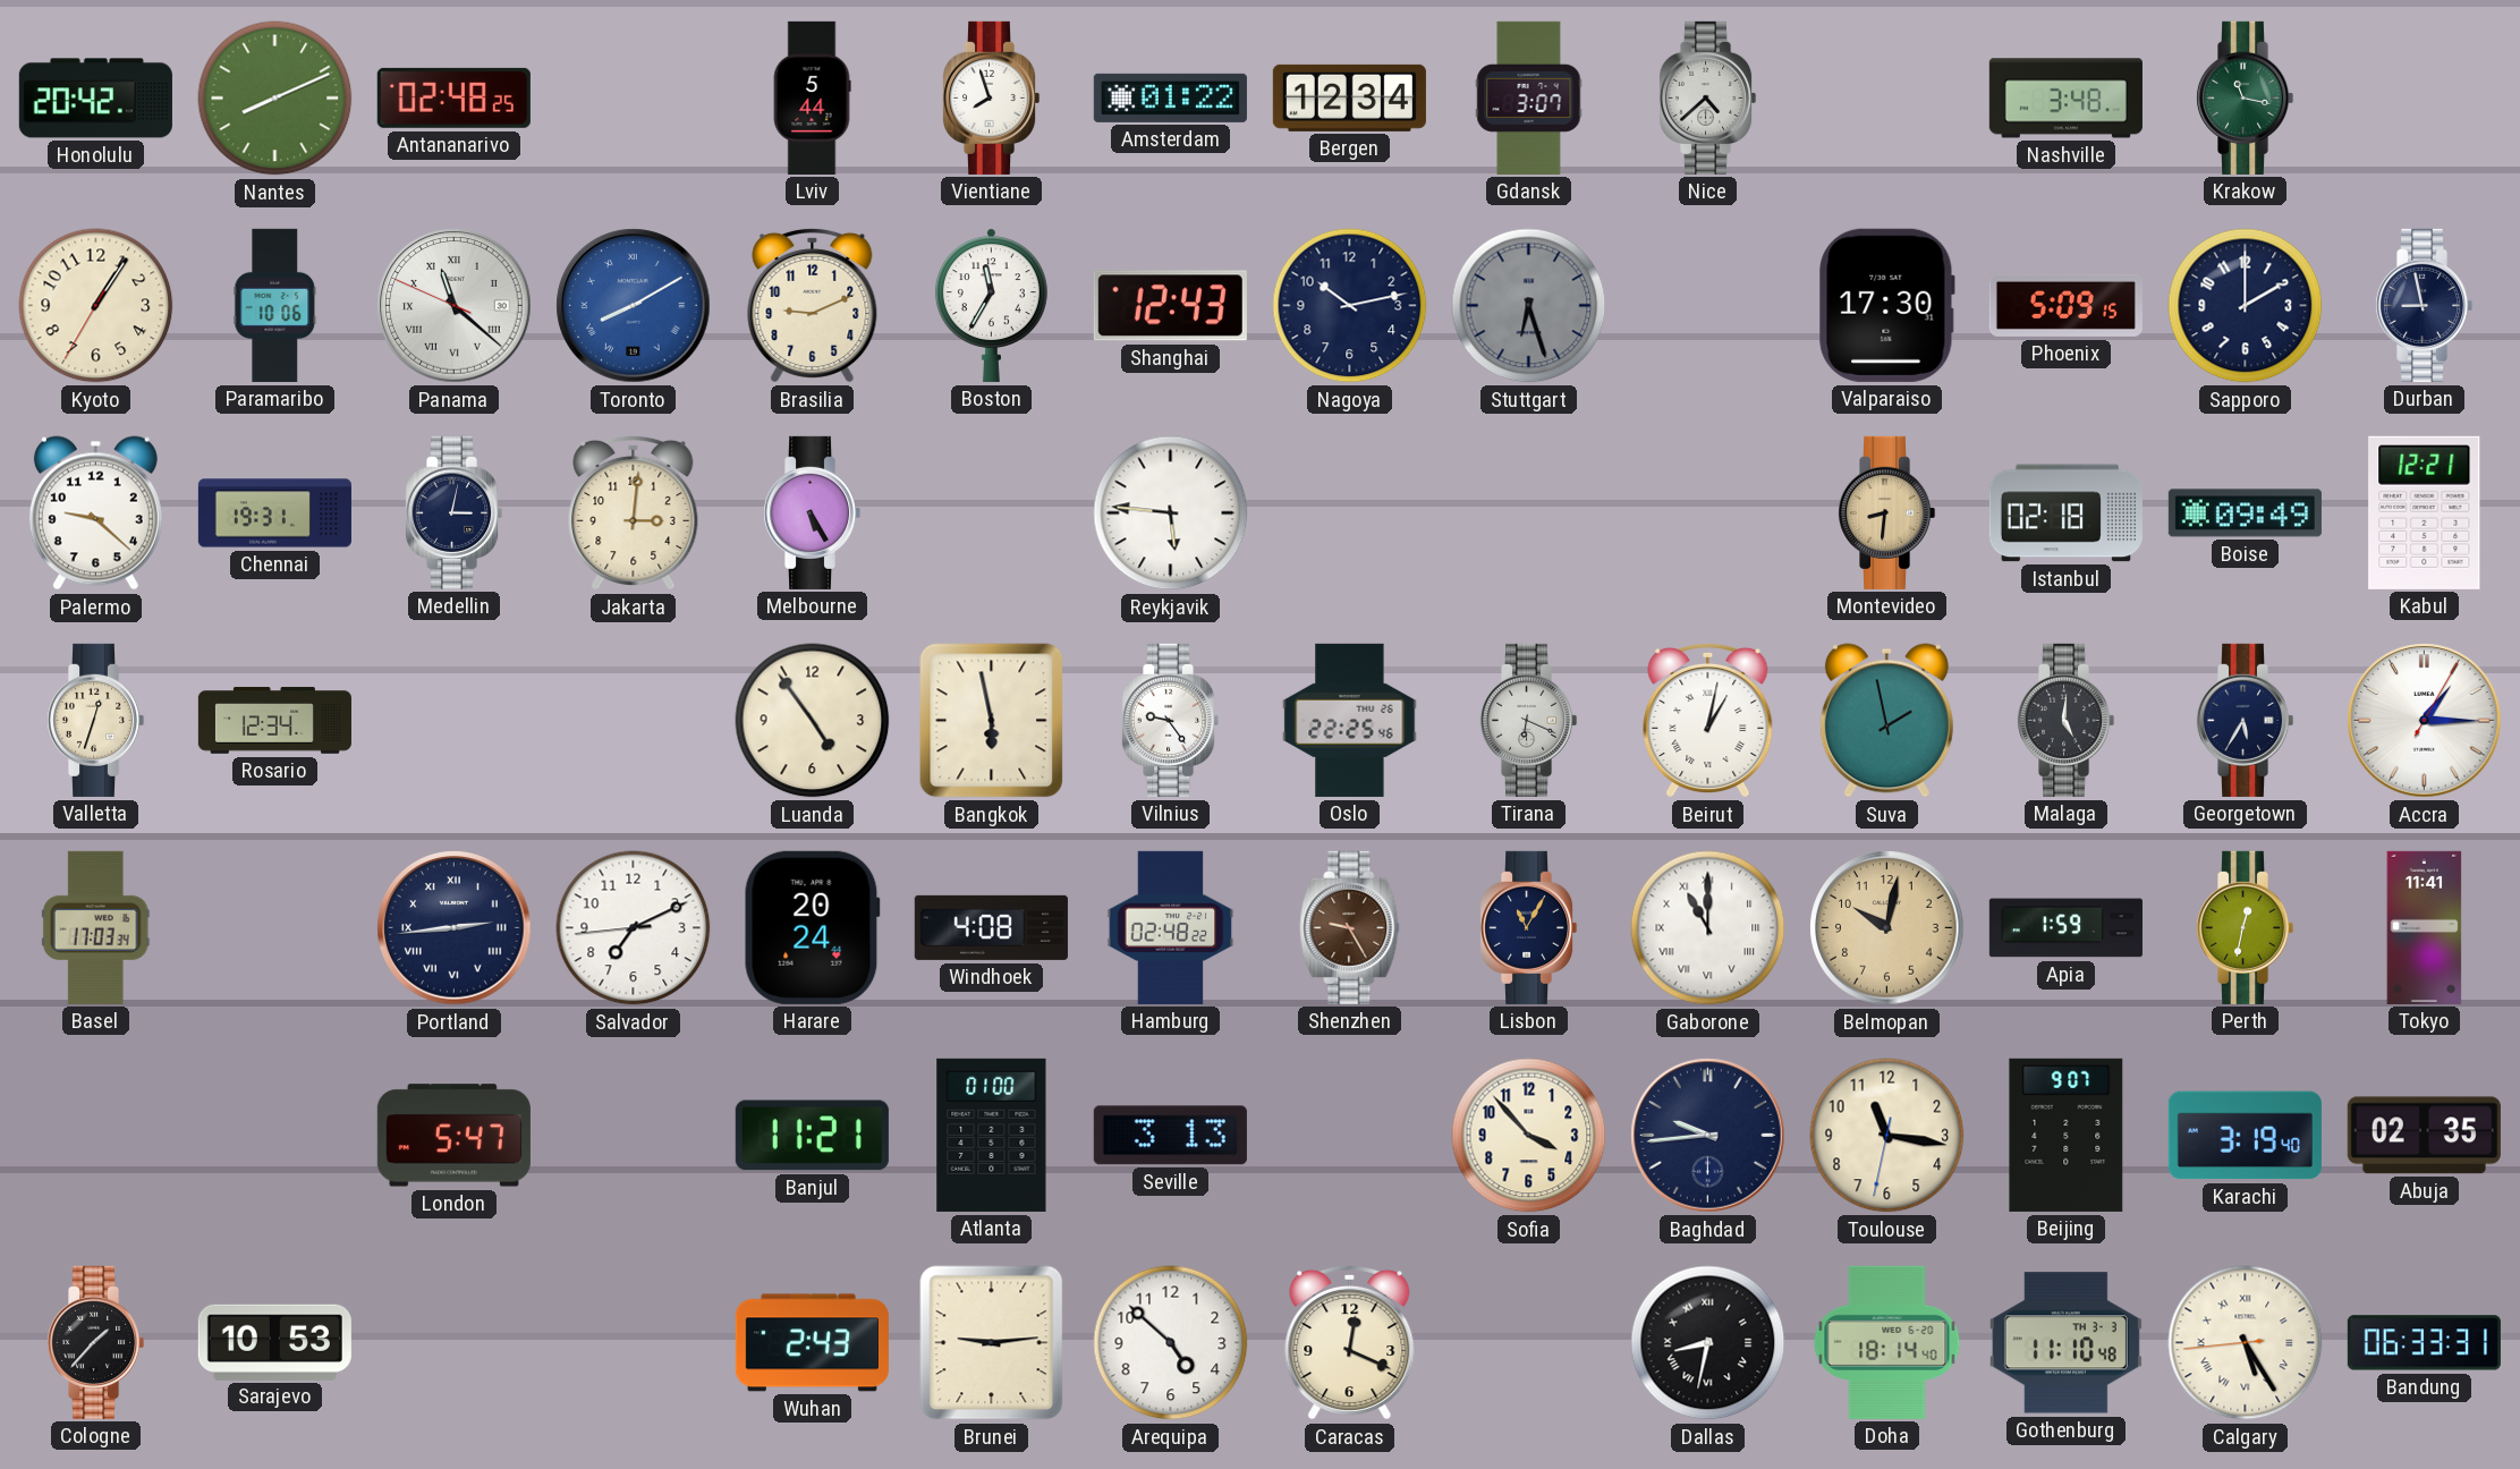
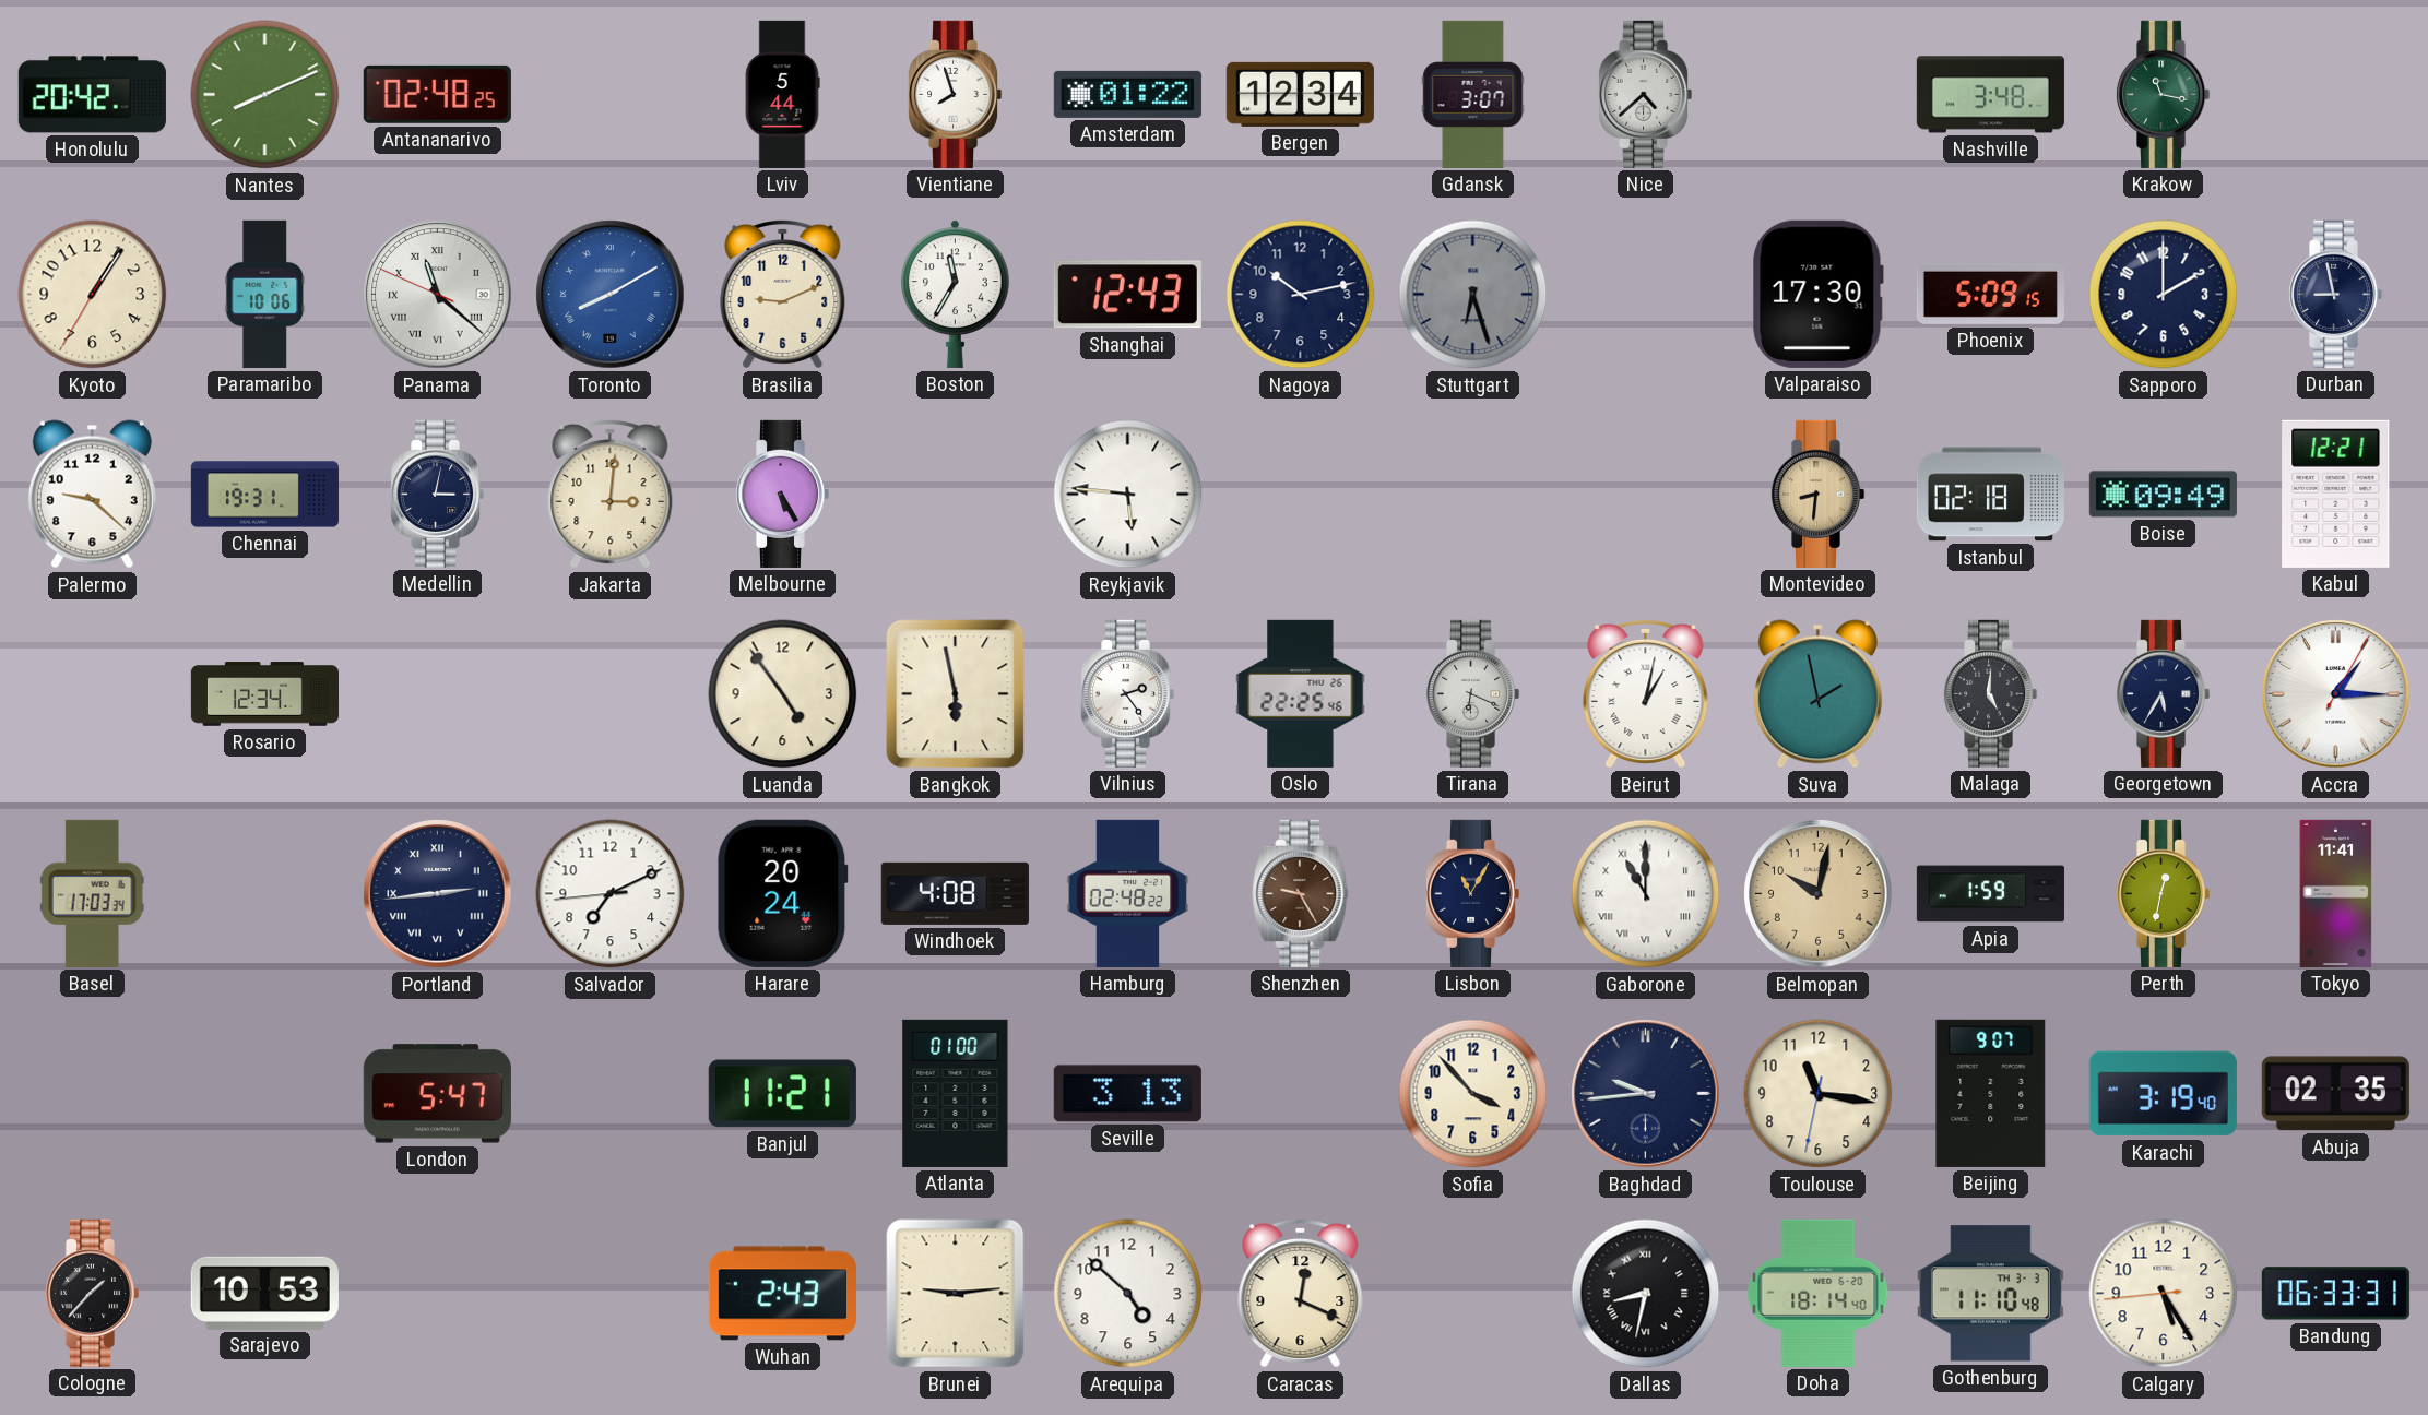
Valletta: 12:33 -> none
Vilnius: 9:24 -> 2:24
Calgary numerals: Roman -> Arabic
